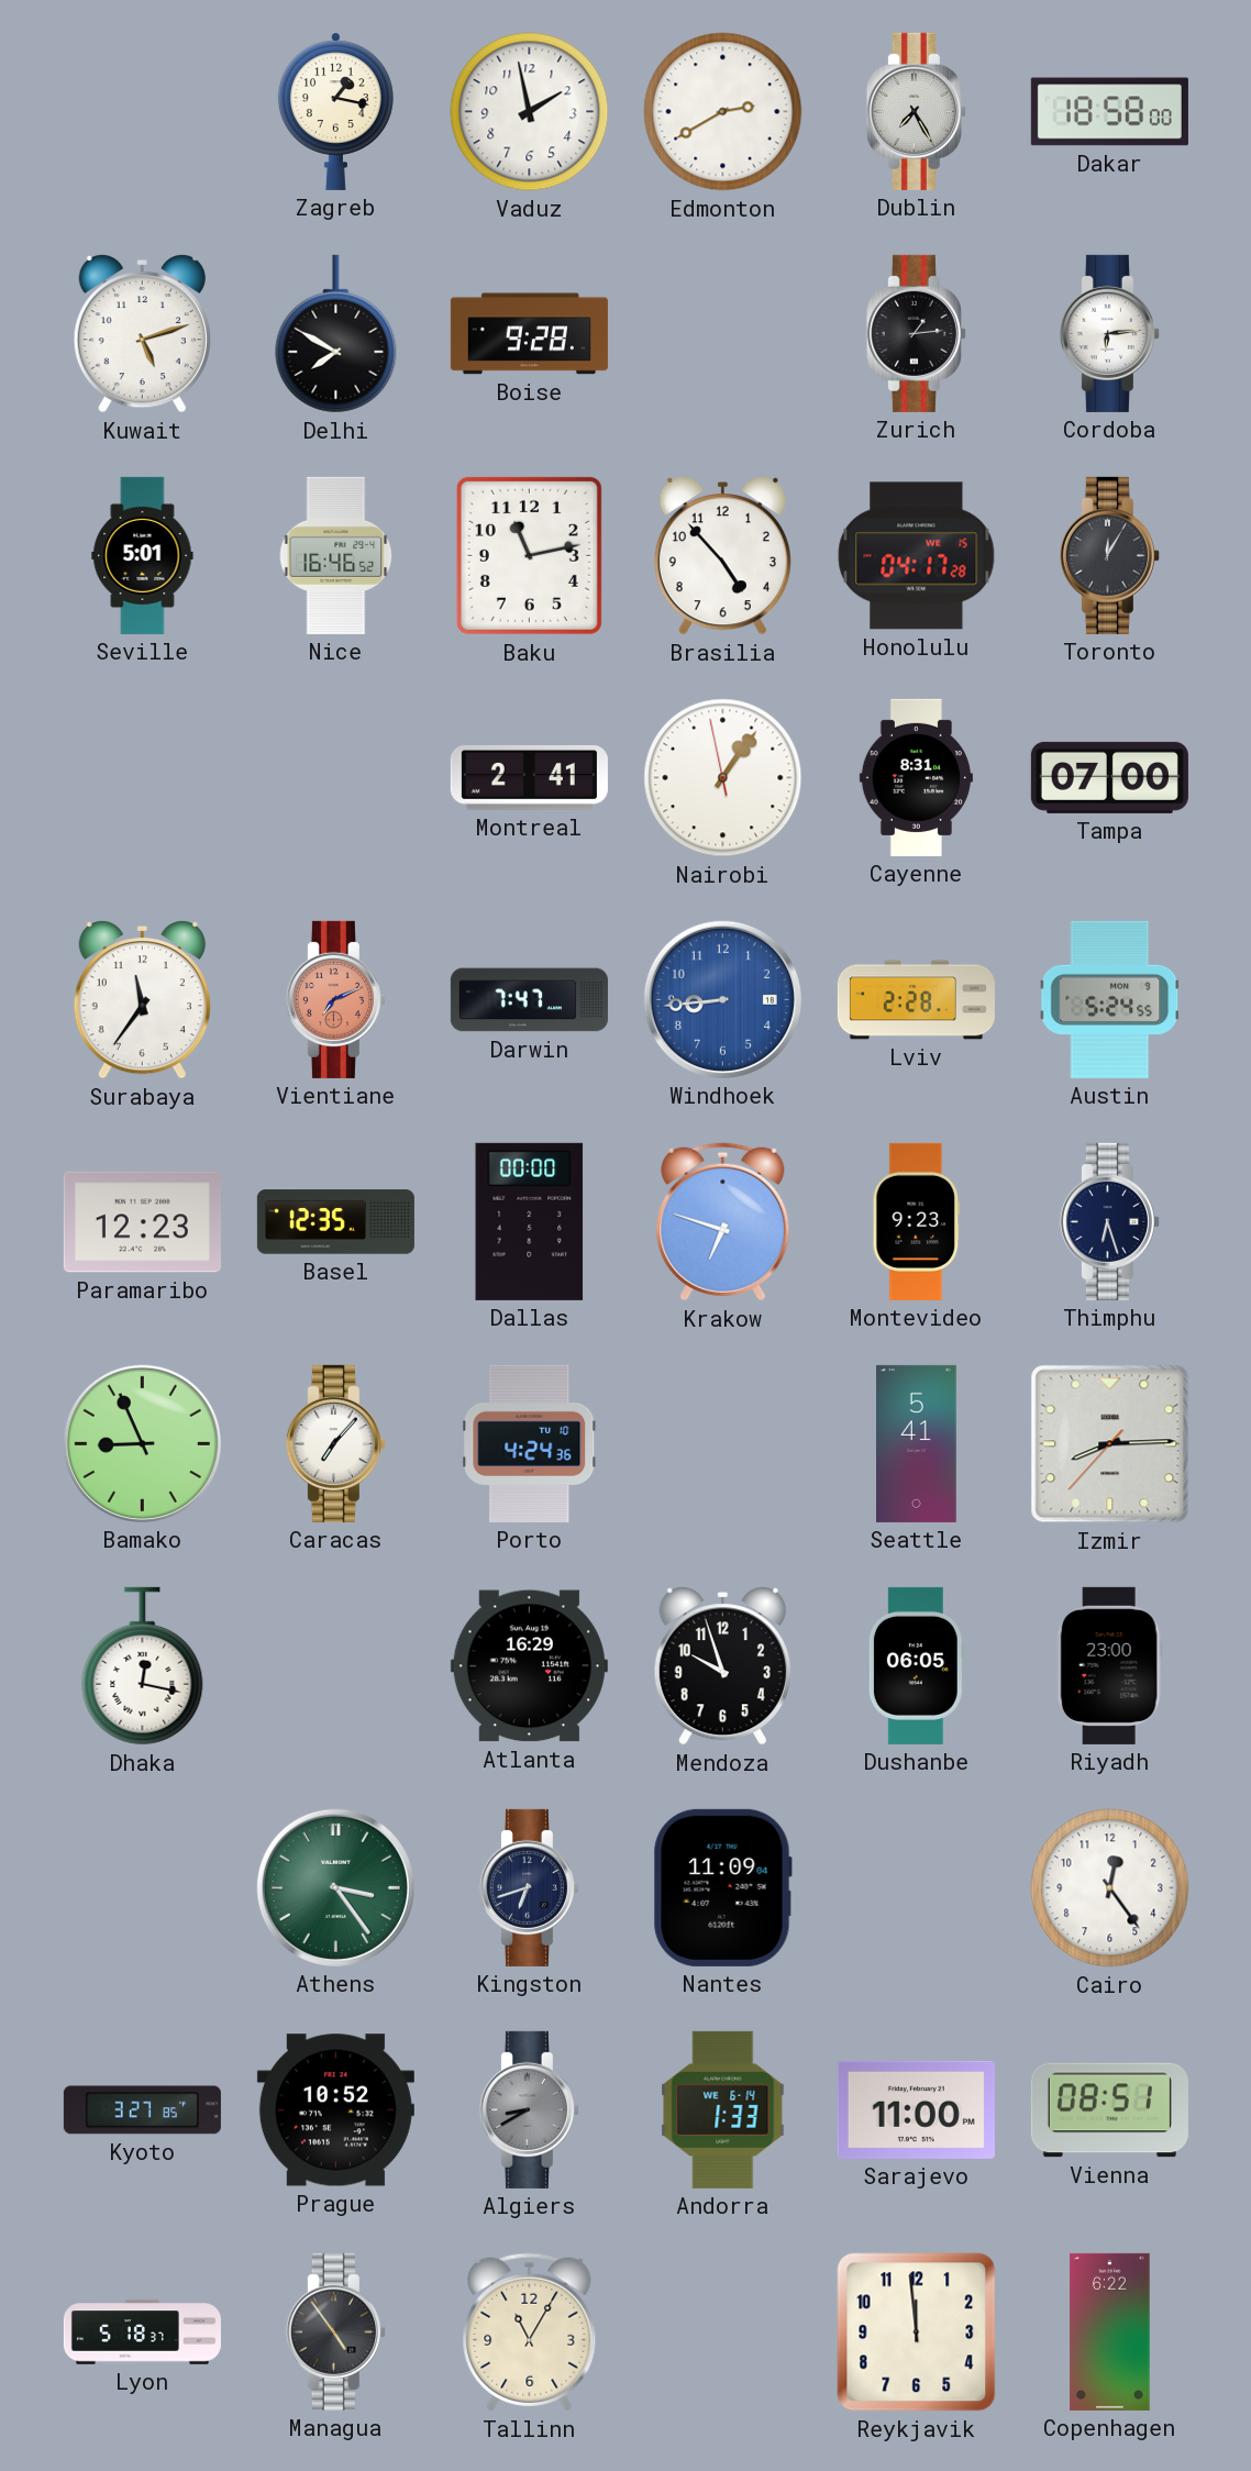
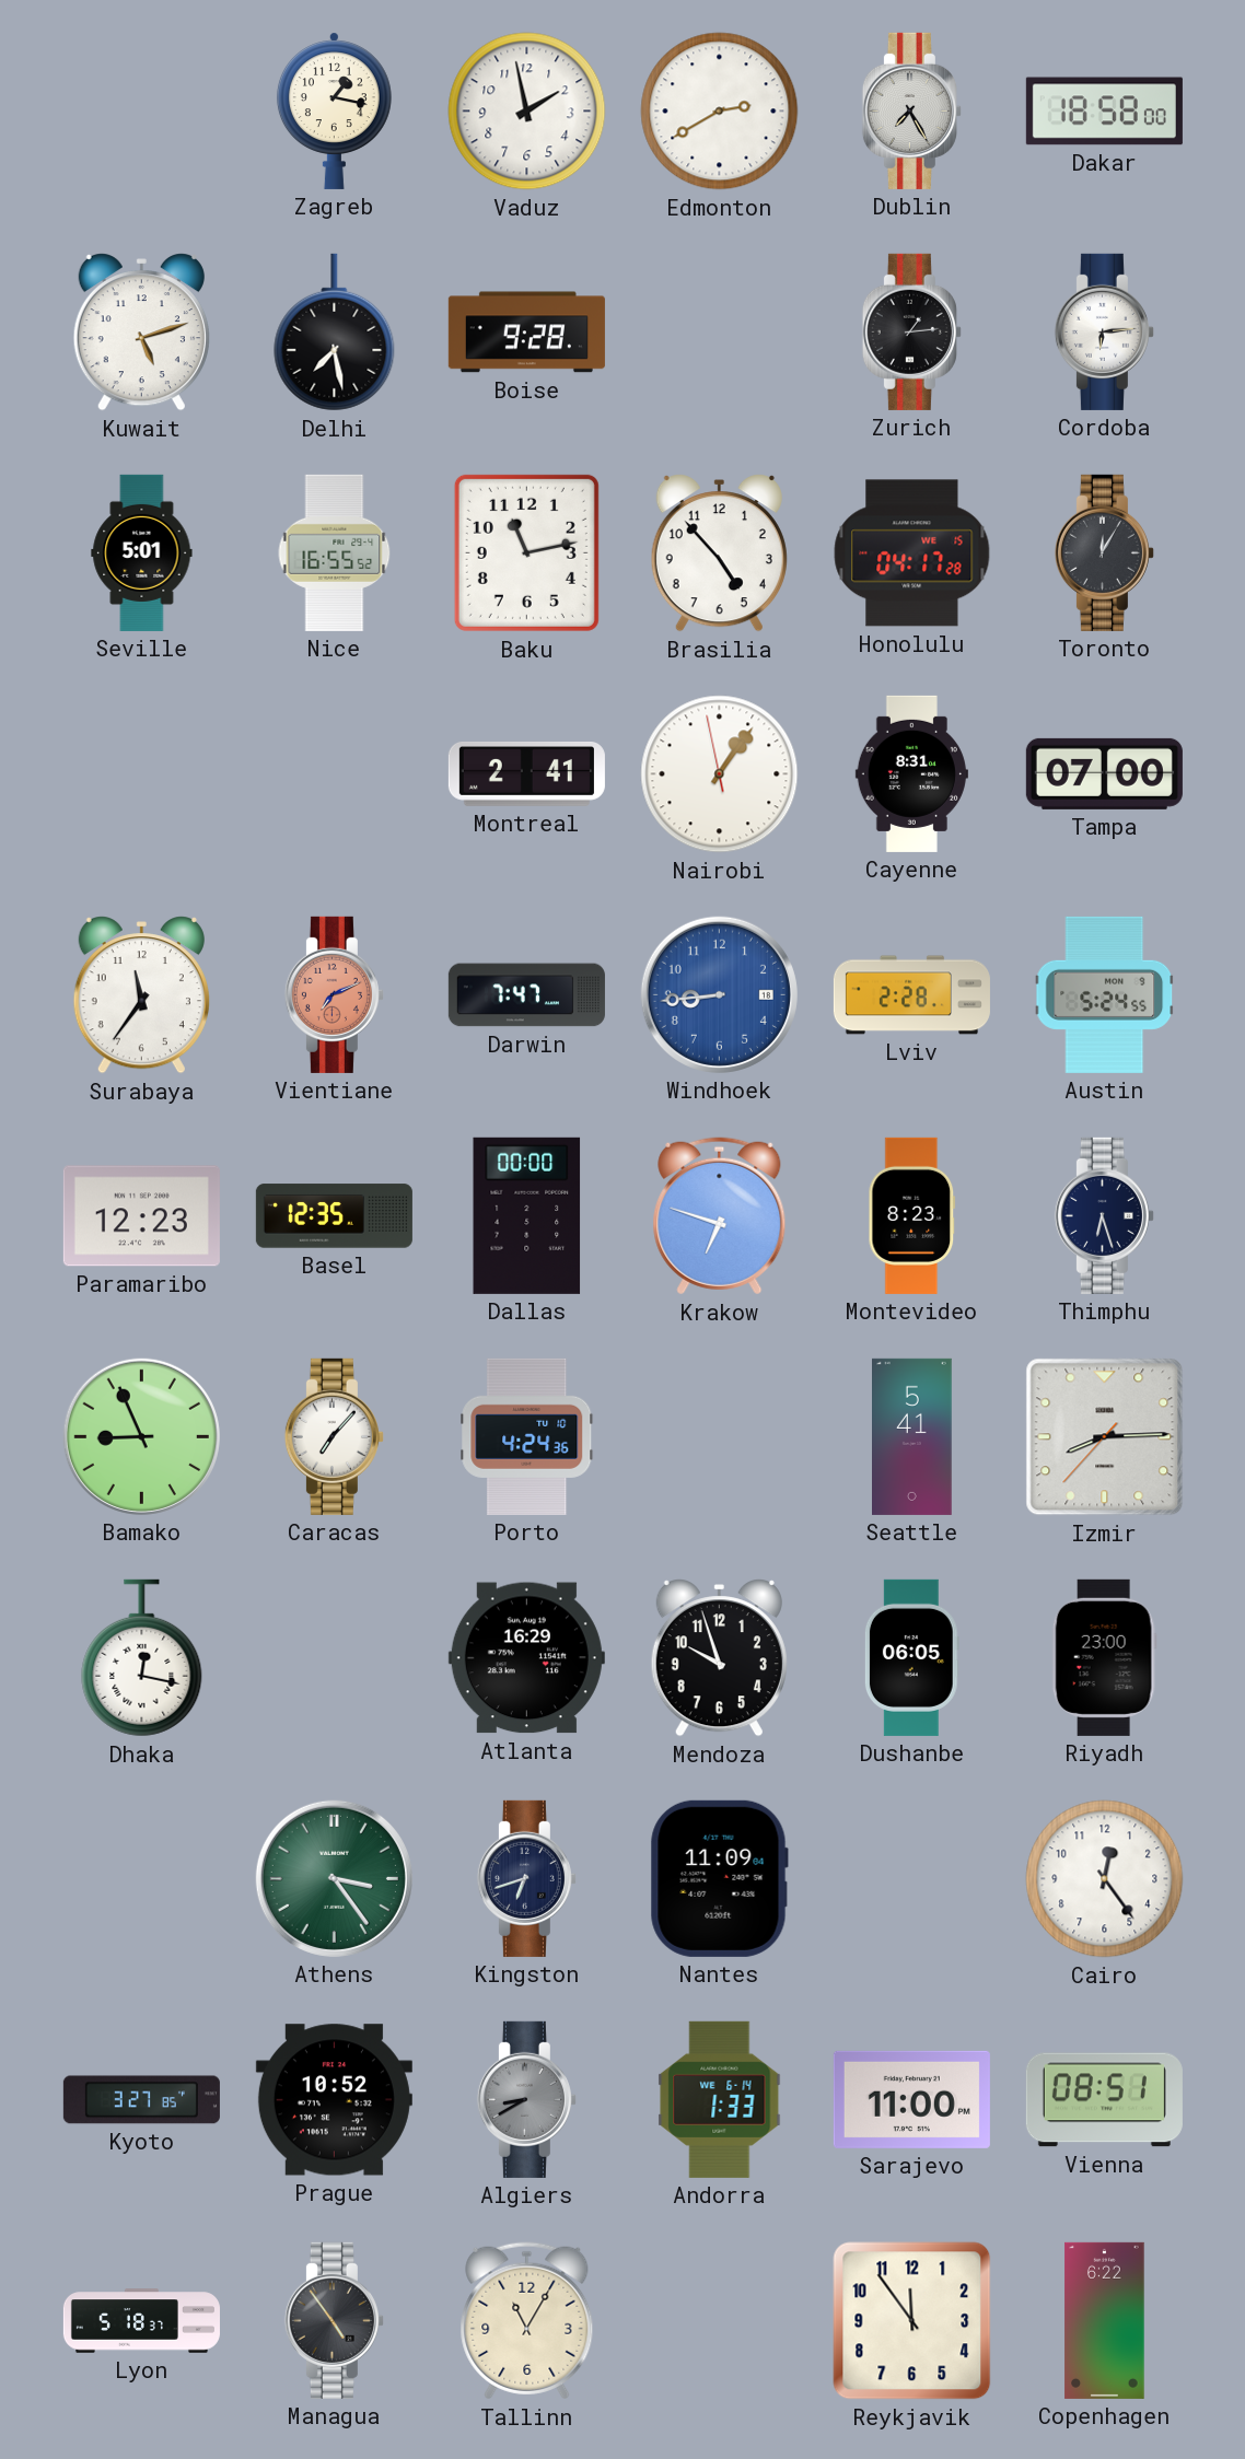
Delhi: 7:50 -> 7:28
Nice: 16:46 -> 16:55
Montevideo: 9:23 -> 8:23
Reykjavik: 11:59 -> 11:54
